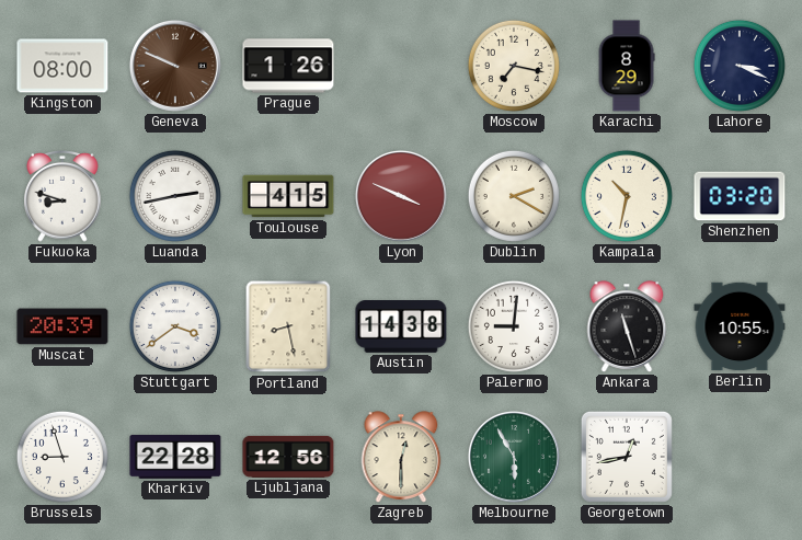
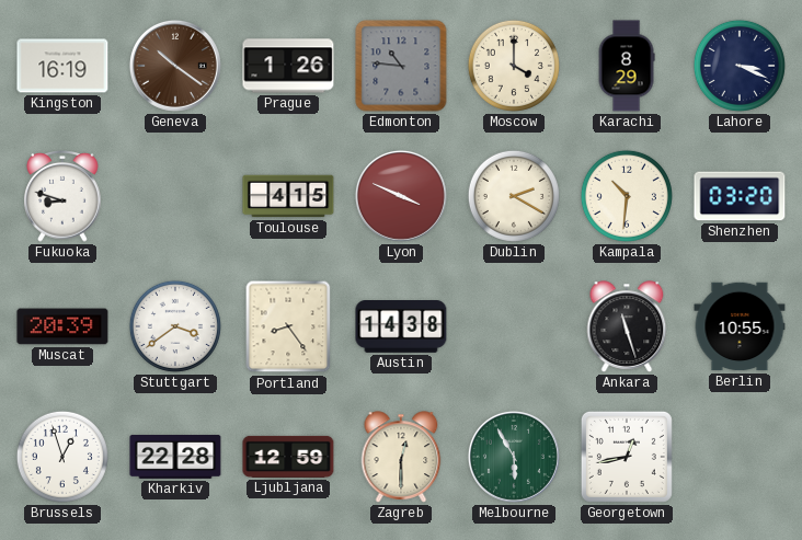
Kingston: 08:00 -> 16:19
Geneva: 9:49 -> 10:21
Edmonton: none -> 10:46
Moscow: 7:17 -> 4:00
Luanda: 2:43 -> none
Kampala: 10:32 -> 10:31
Portland: 8:28 -> 8:24
Palermo: 9:01 -> none
Brussels: 8:57 -> 12:57
Ljubljana: 12:56 -> 12:59
